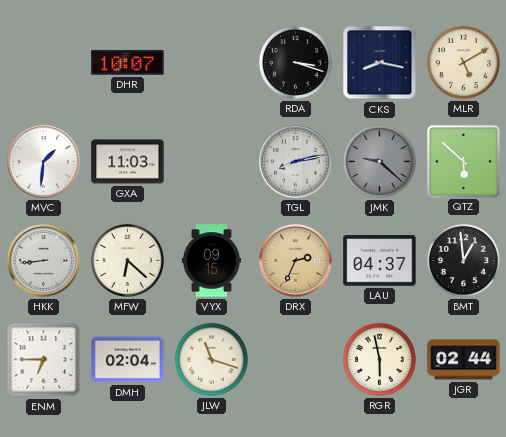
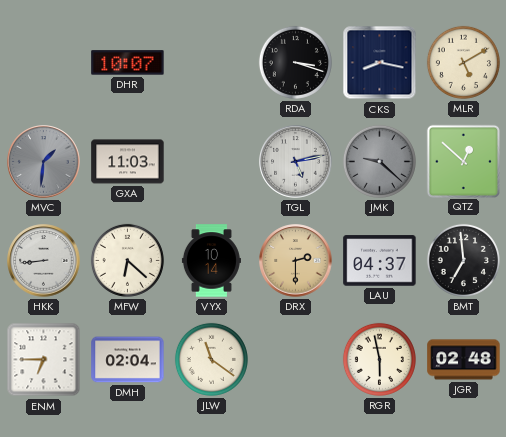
MVC dial: white -> grey
TGL: 8:13 -> 5:13
QTZ: 5:52 -> 12:52
VYX: 09:15 -> 10:14
DRX: 2:34 -> 2:30
BMT: 12:59 -> 6:59
JLW: 11:18 -> 11:21
JGR: 02:44 -> 02:48
